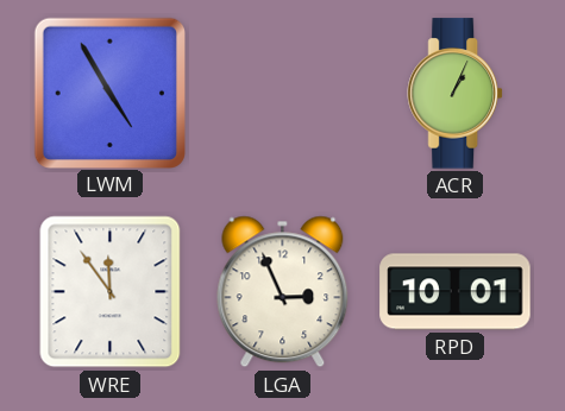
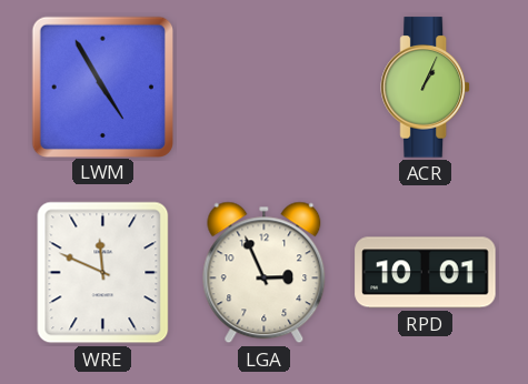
WRE: 11:54 -> 11:49
